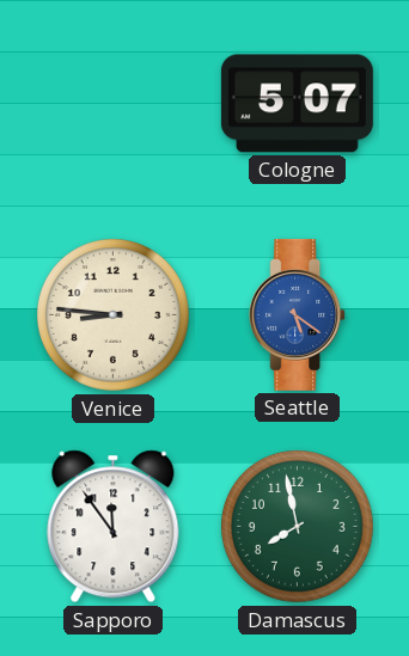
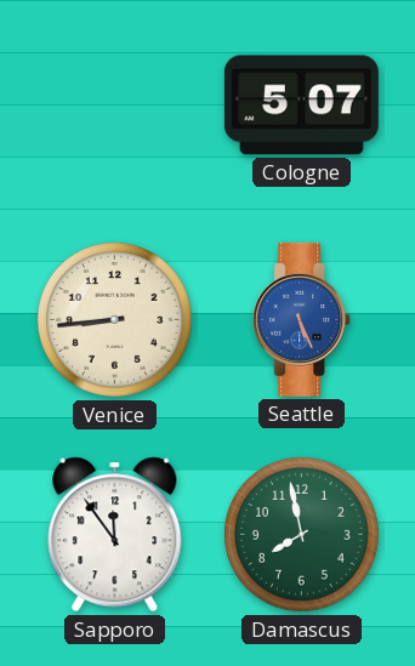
Venice: 8:46 -> 8:44
Seattle: 5:21 -> 5:26
